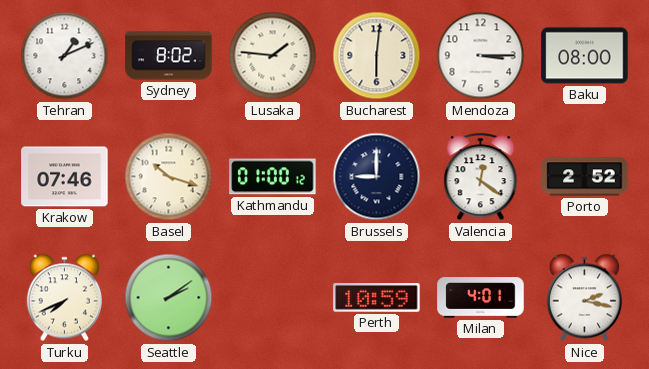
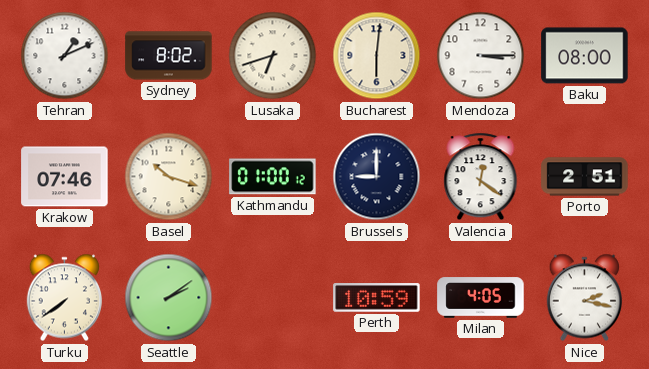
Lusaka: 1:46 -> 6:42
Porto: 2:52 -> 2:51
Turku: 7:41 -> 7:39
Milan: 4:01 -> 4:05
